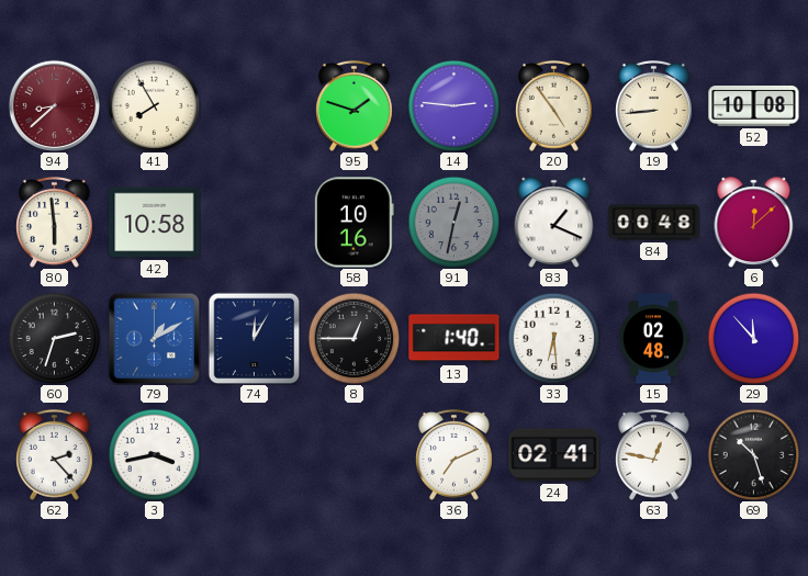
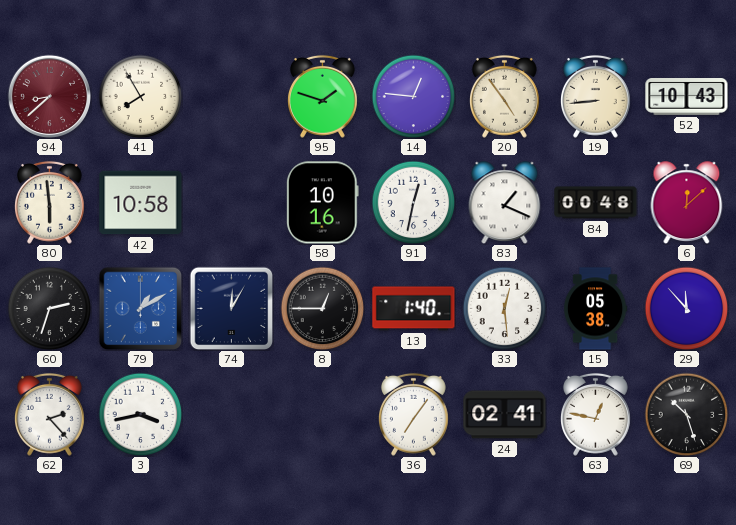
14: 2:46 -> 12:46
52: 10:08 -> 10:43
91 dial: grey -> white
33: 6:29 -> 12:29
15: 02:48 -> 05:38
36: 7:11 -> 7:06
